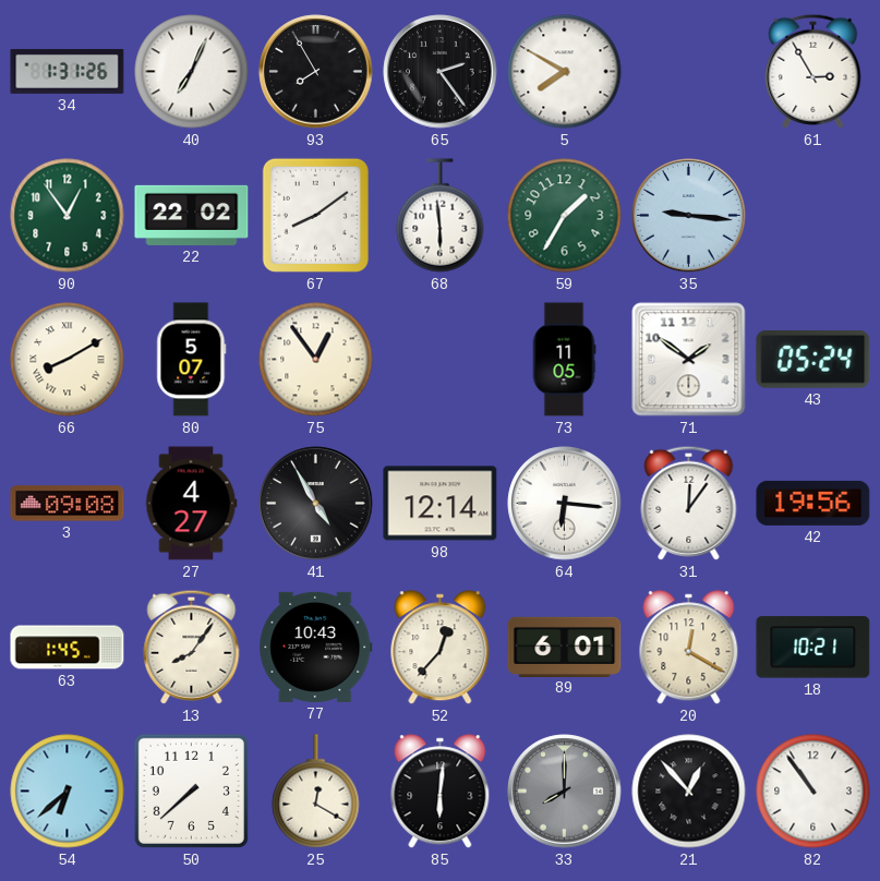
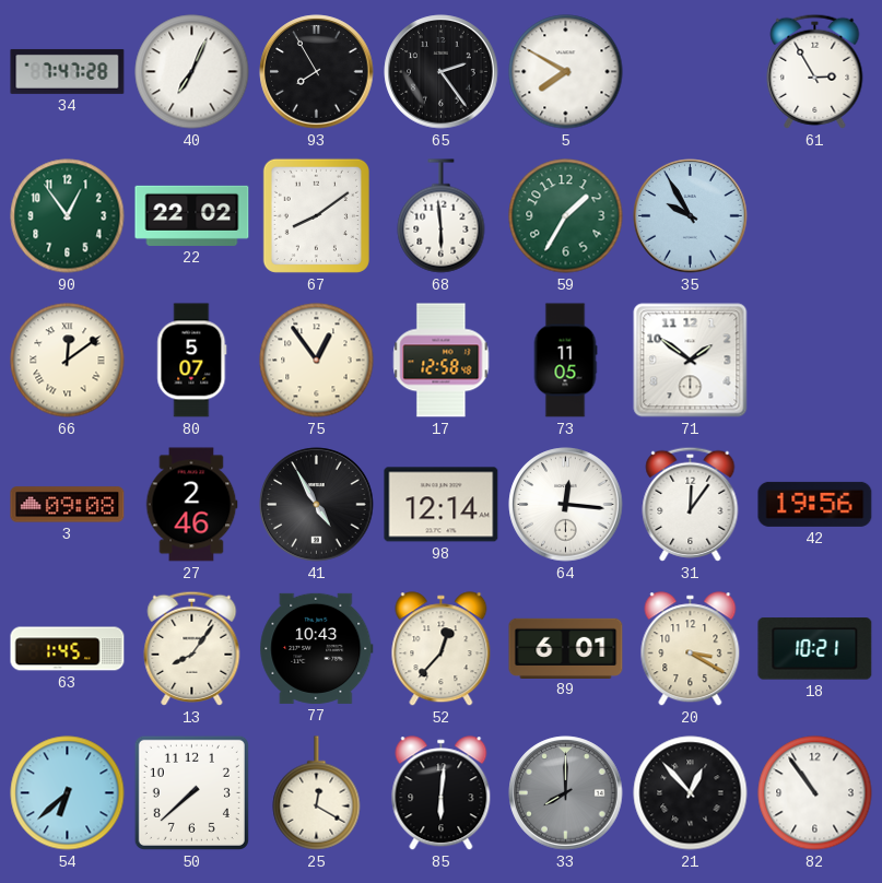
34: 1:31 -> 7:47
35: 9:16 -> 9:55
66: 8:10 -> 12:09
17: none -> 12:58
43: 05:24 -> none
27: 4:27 -> 2:46
64: 6:16 -> 12:16
20: 12:20 -> 3:20
